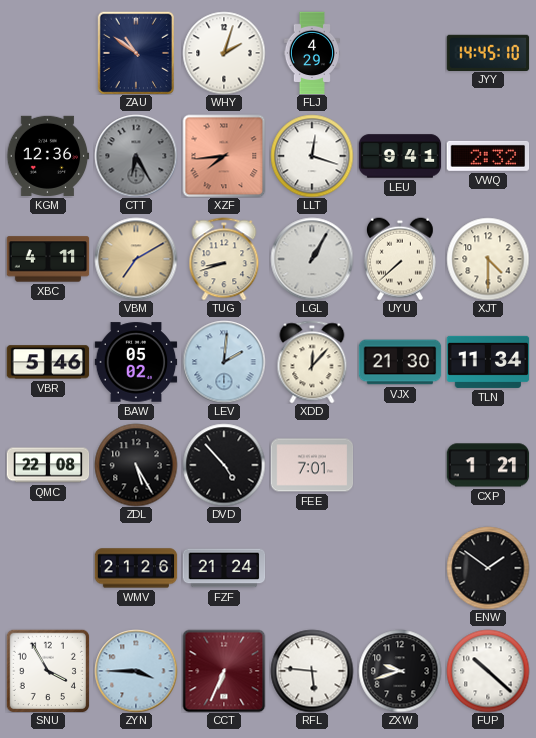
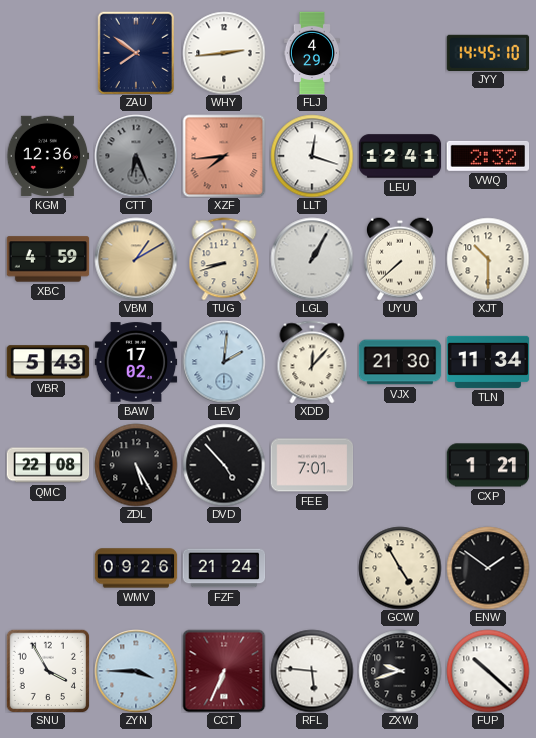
ZAU: 10:51 -> 7:51
WHY: 2:03 -> 2:44
CTT: 6:25 -> 6:26
LEU: 9:41 -> 12:41
XBC: 4:11 -> 4:59
VBM: 7:10 -> 1:10
XJT: 4:30 -> 10:30
VBR: 5:46 -> 5:43
BAW: 05:02 -> 17:02
WMV: 21:26 -> 09:26
GCW: none -> 4:55
